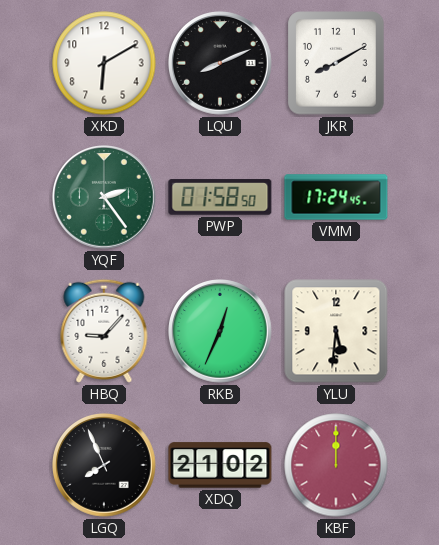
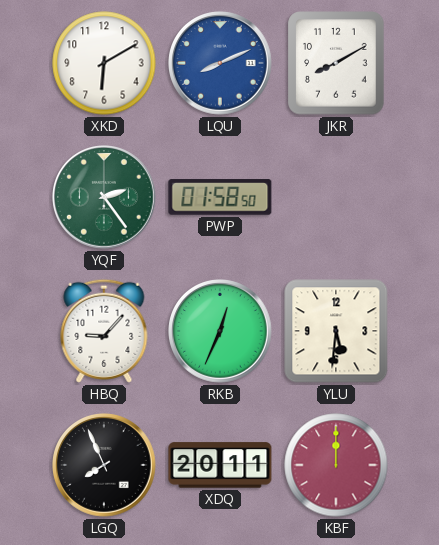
LQU dial: black -> blue
VMM: 17:24 -> none
XDQ: 21:02 -> 20:11
